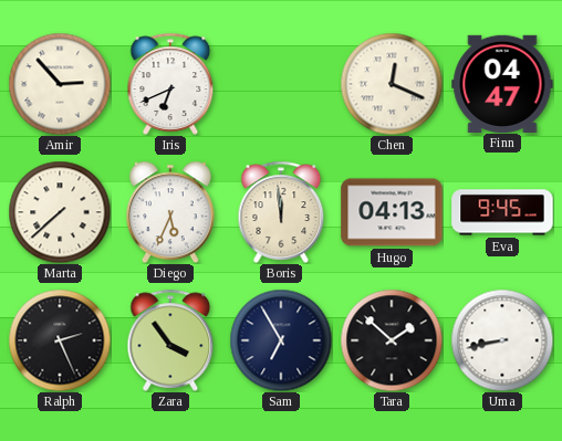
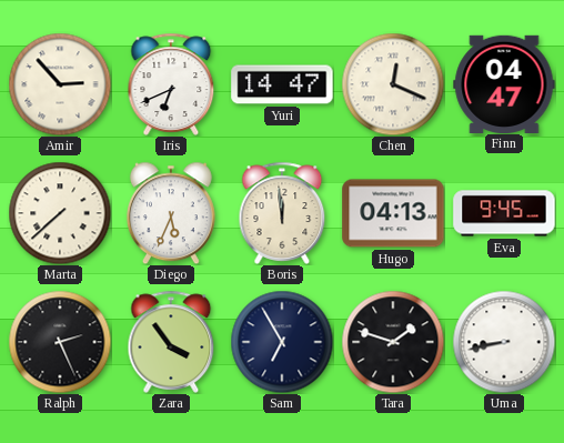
Yuri: none -> 14:47
Tara: 1:52 -> 1:48
